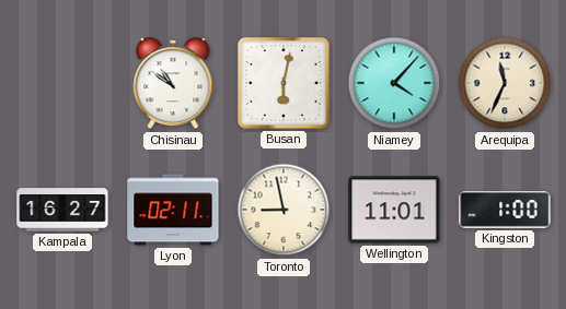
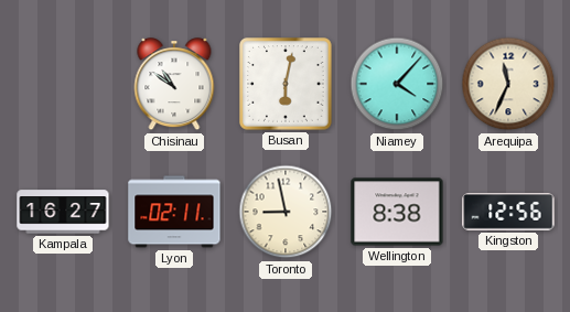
Wellington: 11:01 -> 8:38
Kingston: 1:00 -> 12:56
